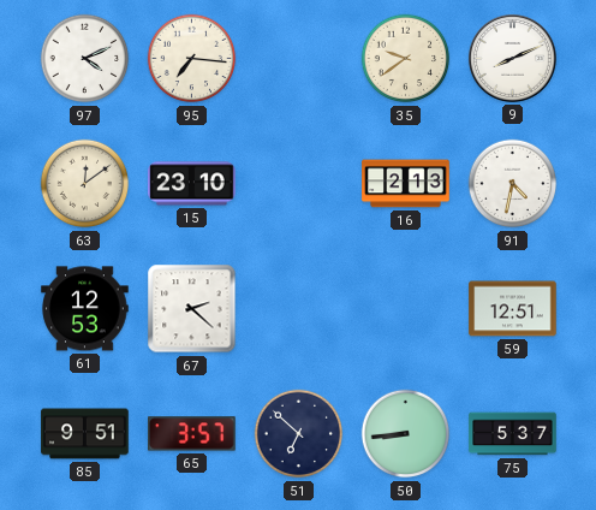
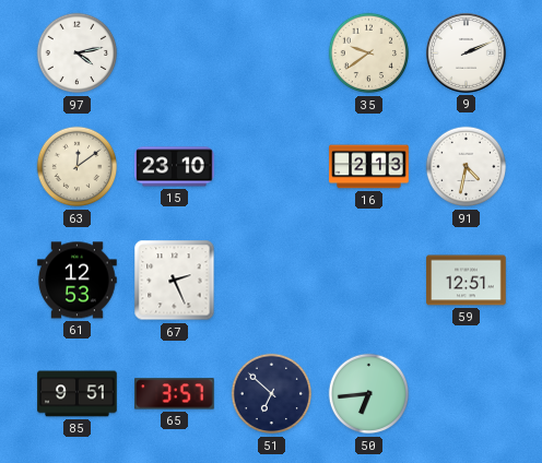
97: 4:11 -> 4:13
95: 7:16 -> none
9: 8:11 -> 2:11
67: 2:22 -> 2:26
50: 8:44 -> 6:44
75: 5:37 -> none
